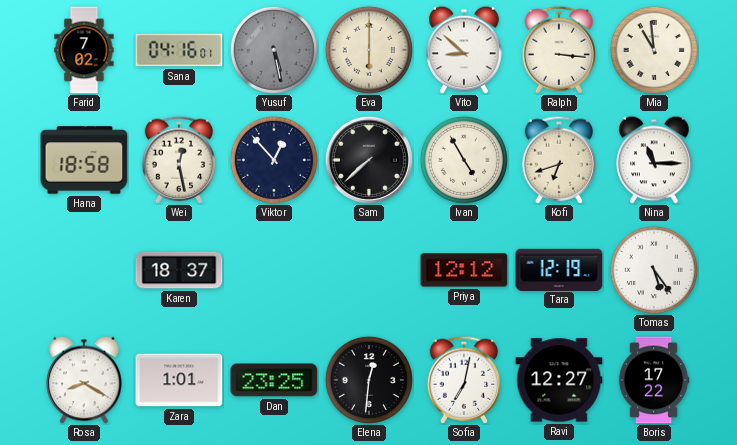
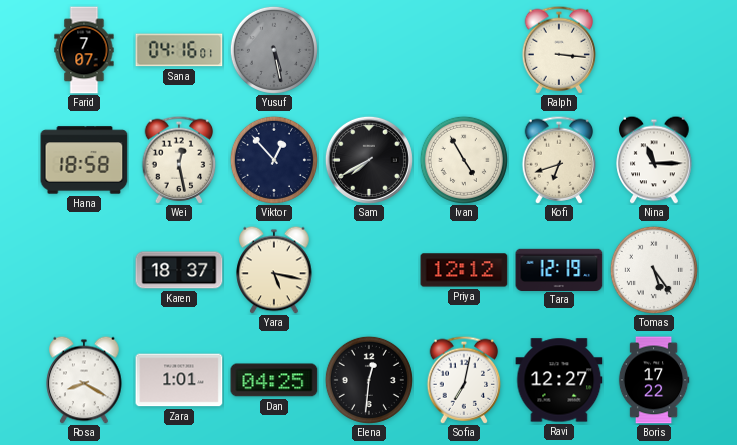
Farid: 7:02 -> 7:07
Eva: 6:00 -> none
Vito: 8:52 -> none
Mia: 10:59 -> none
Sam: 7:38 -> 7:40
Yara: none -> 5:17
Dan: 23:25 -> 04:25
